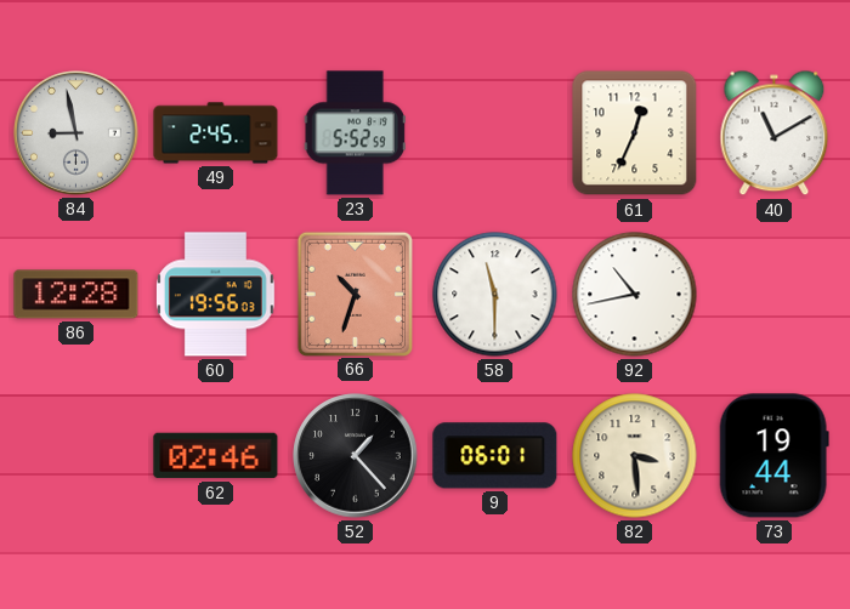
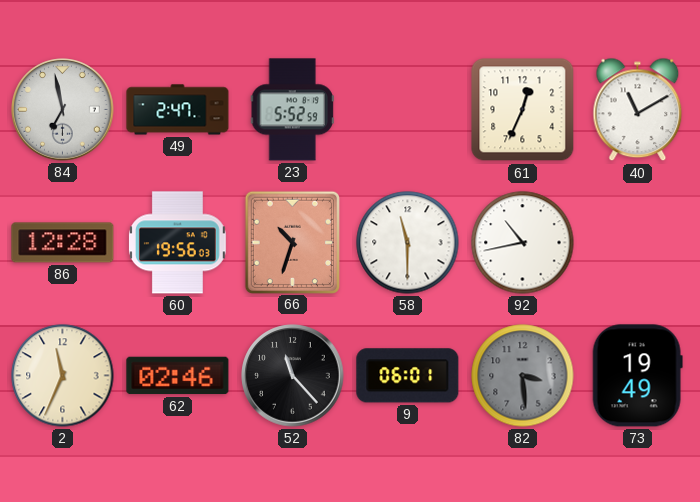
84: 8:58 -> 6:58
49: 2:45 -> 2:47
2: none -> 11:34
52: 1:23 -> 11:23
82 dial: cream -> grey
73: 19:44 -> 19:49
